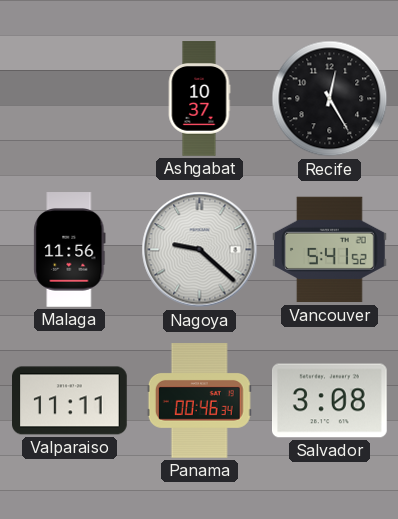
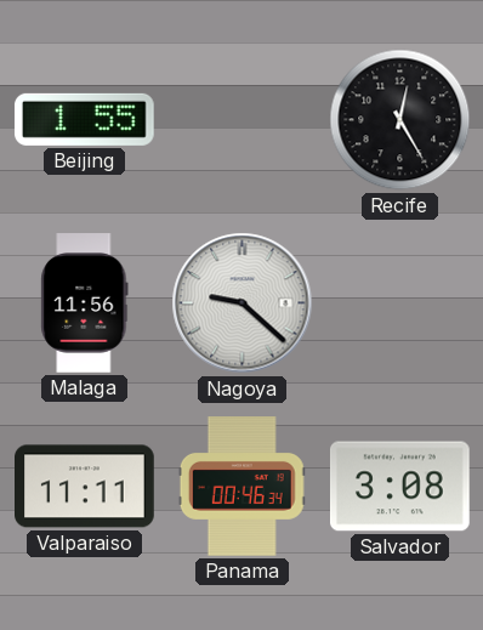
Beijing: none -> 1:55
Ashgabat: 10:37 -> none
Vancouver: 5:41 -> none
